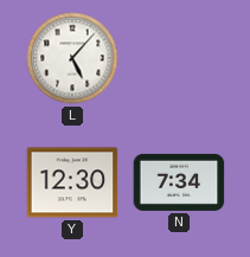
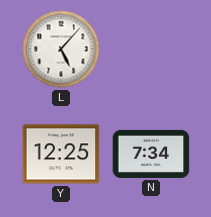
Y: 12:30 -> 12:25
